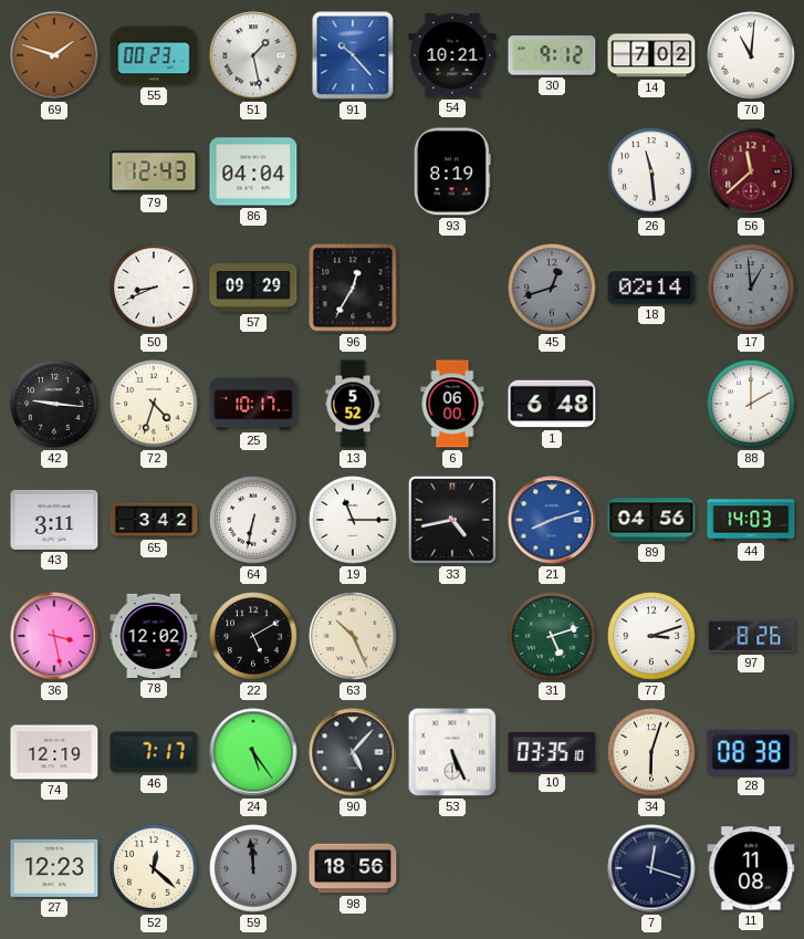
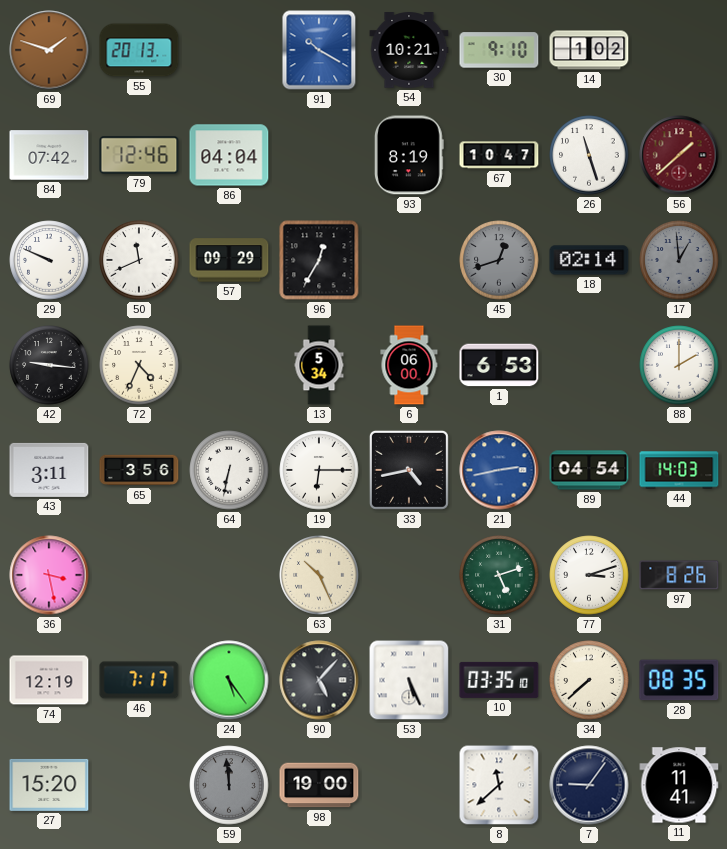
55: 00:23 -> 20:13
51: 1:28 -> none
91: 10:23 -> 10:20
30: 9:12 -> 9:10
14: 7:02 -> 1:02
70: 11:01 -> none
84: none -> 07:42
79: 12:43 -> 12:46
67: none -> 10:47
26: 11:29 -> 11:27
56: 11:38 -> 1:38
29: none -> 9:49
50: 8:41 -> 11:41
72: 4:33 -> 4:34
25: 10:17 -> none
13: 5:52 -> 5:34
1: 6:48 -> 6:53
65: 3:42 -> 3:56
19: 11:15 -> 6:15
21: 8:12 -> 2:43
89: 04:56 -> 04:54
78: 12:02 -> none
22: 5:10 -> none
34: 6:03 -> 7:38
28: 08:38 -> 08:35
27: 12:23 -> 15:20
52: 12:22 -> none
98: 18:56 -> 19:00
8: none -> 11:38
7: 12:18 -> 9:06
11: 11:08 -> 11:41
